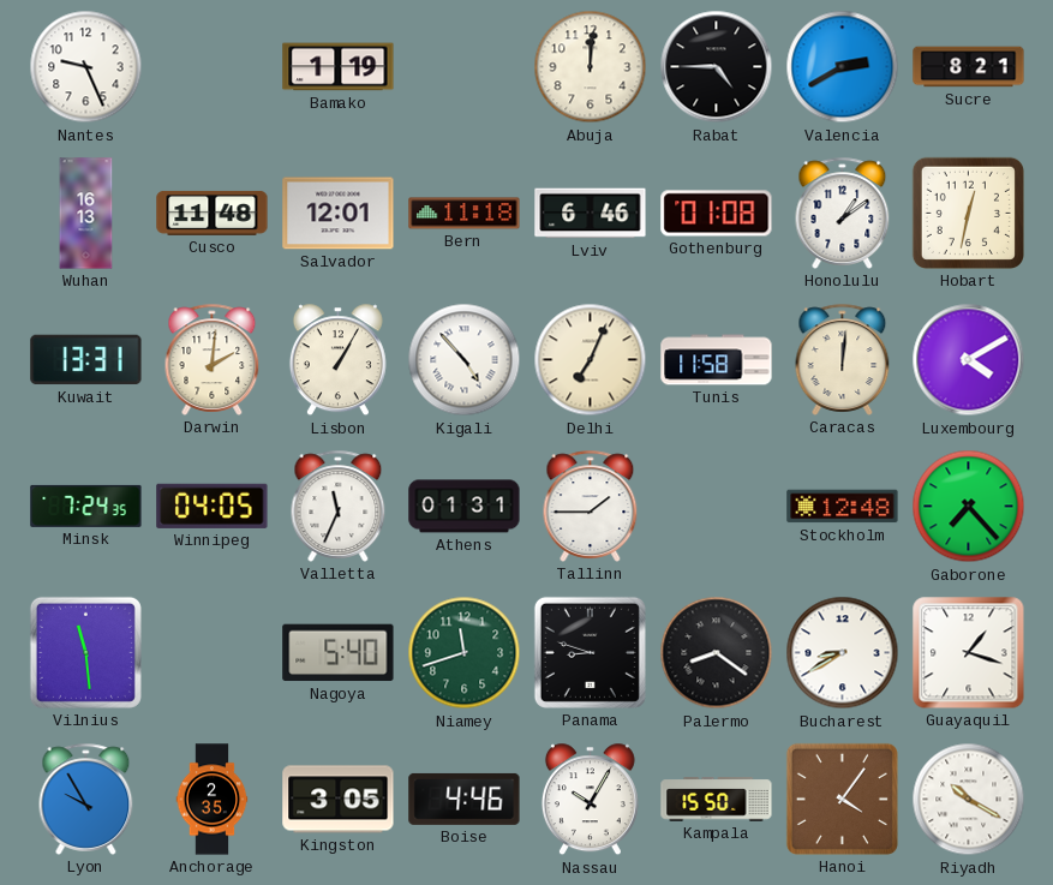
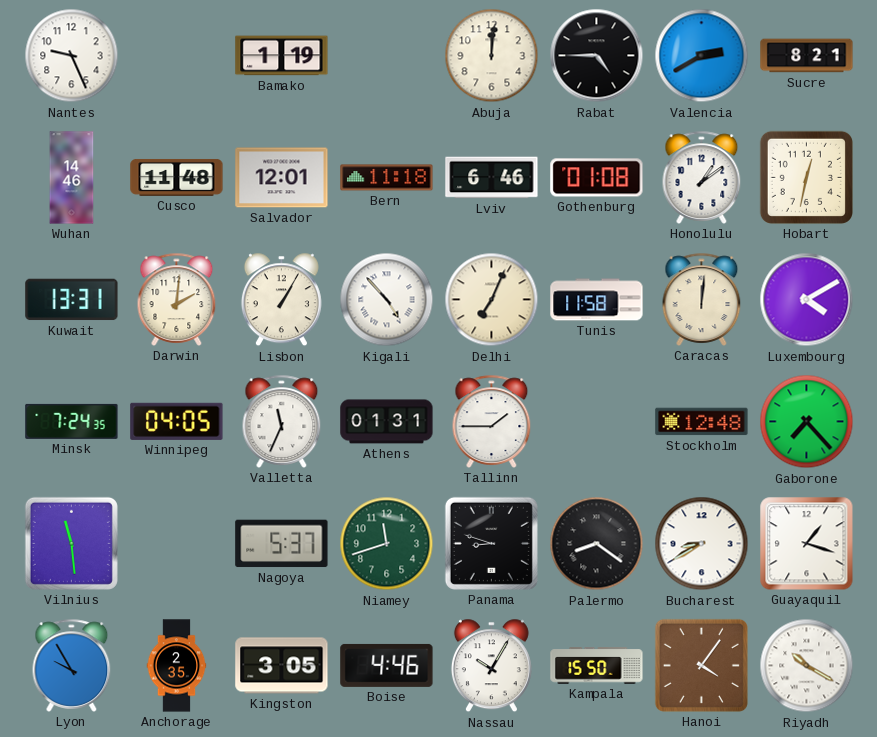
Wuhan: 16:13 -> 14:46
Nagoya: 5:40 -> 5:37
